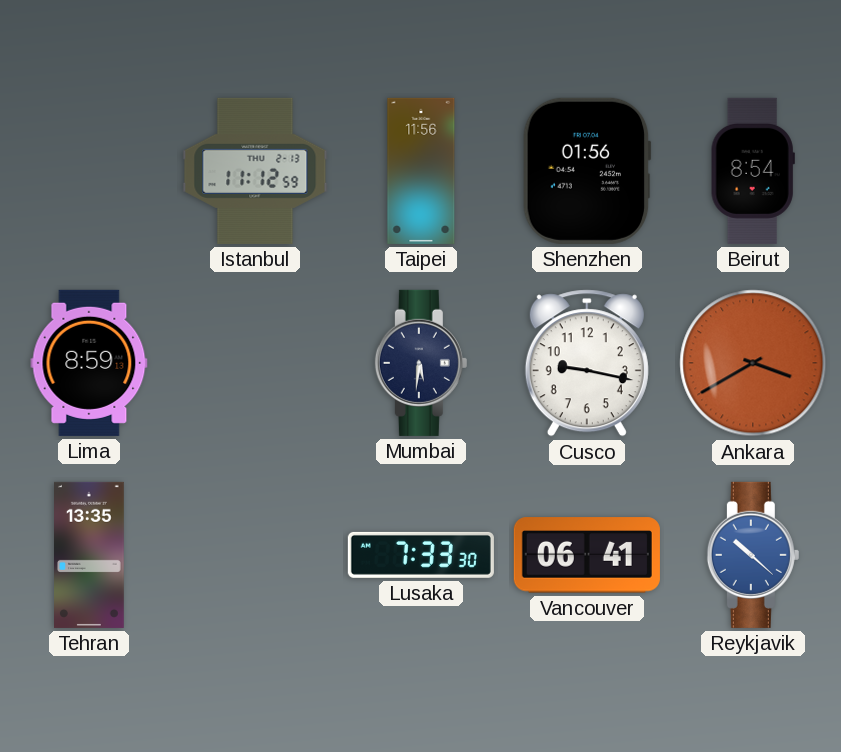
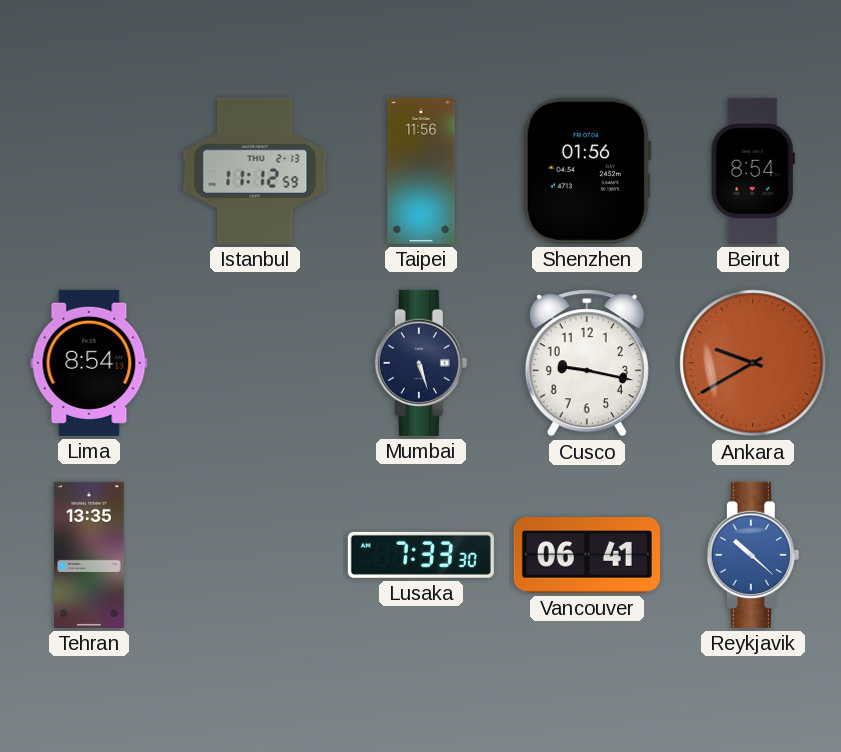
Lima: 8:59 -> 8:54
Mumbai: 5:31 -> 5:27
Ankara: 3:40 -> 9:40
